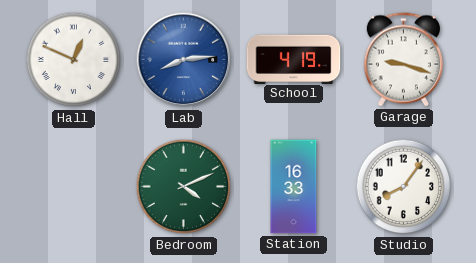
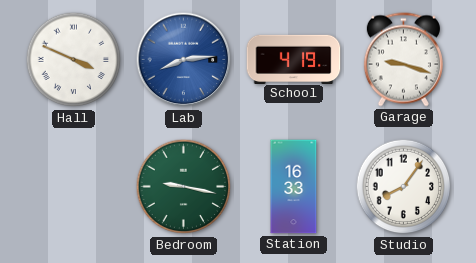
Hall: 12:49 -> 3:49
Bedroom: 4:11 -> 9:17
